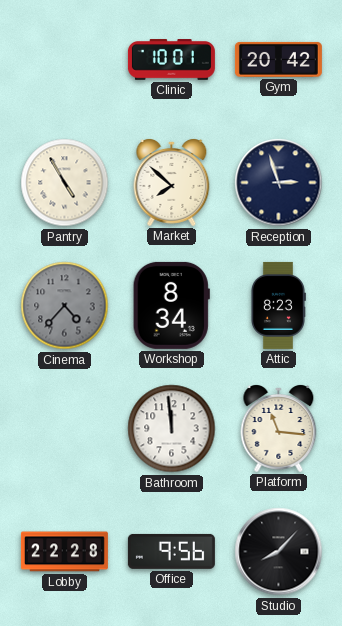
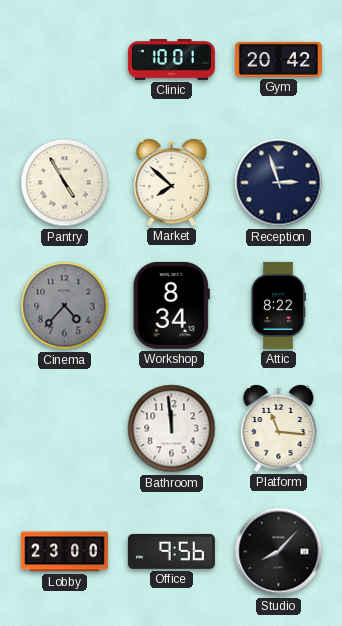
Attic: 8:23 -> 8:22
Lobby: 22:28 -> 23:00
